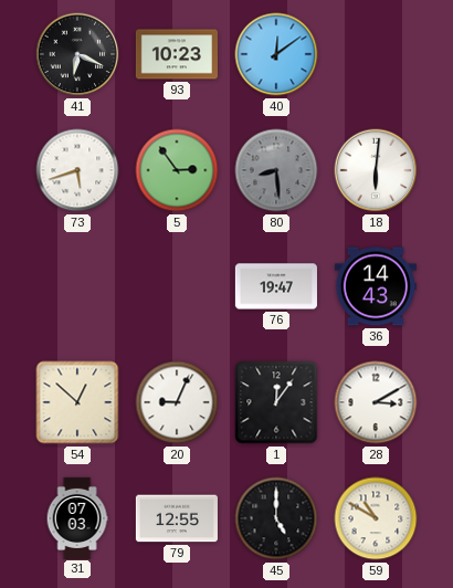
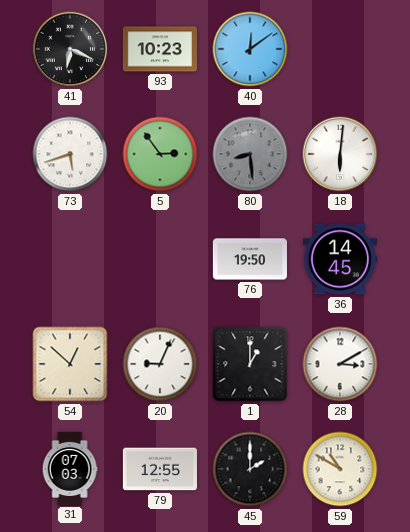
76: 19:47 -> 19:50
36: 14:43 -> 14:45
1: 12:06 -> 1:00
45: 5:00 -> 2:00
